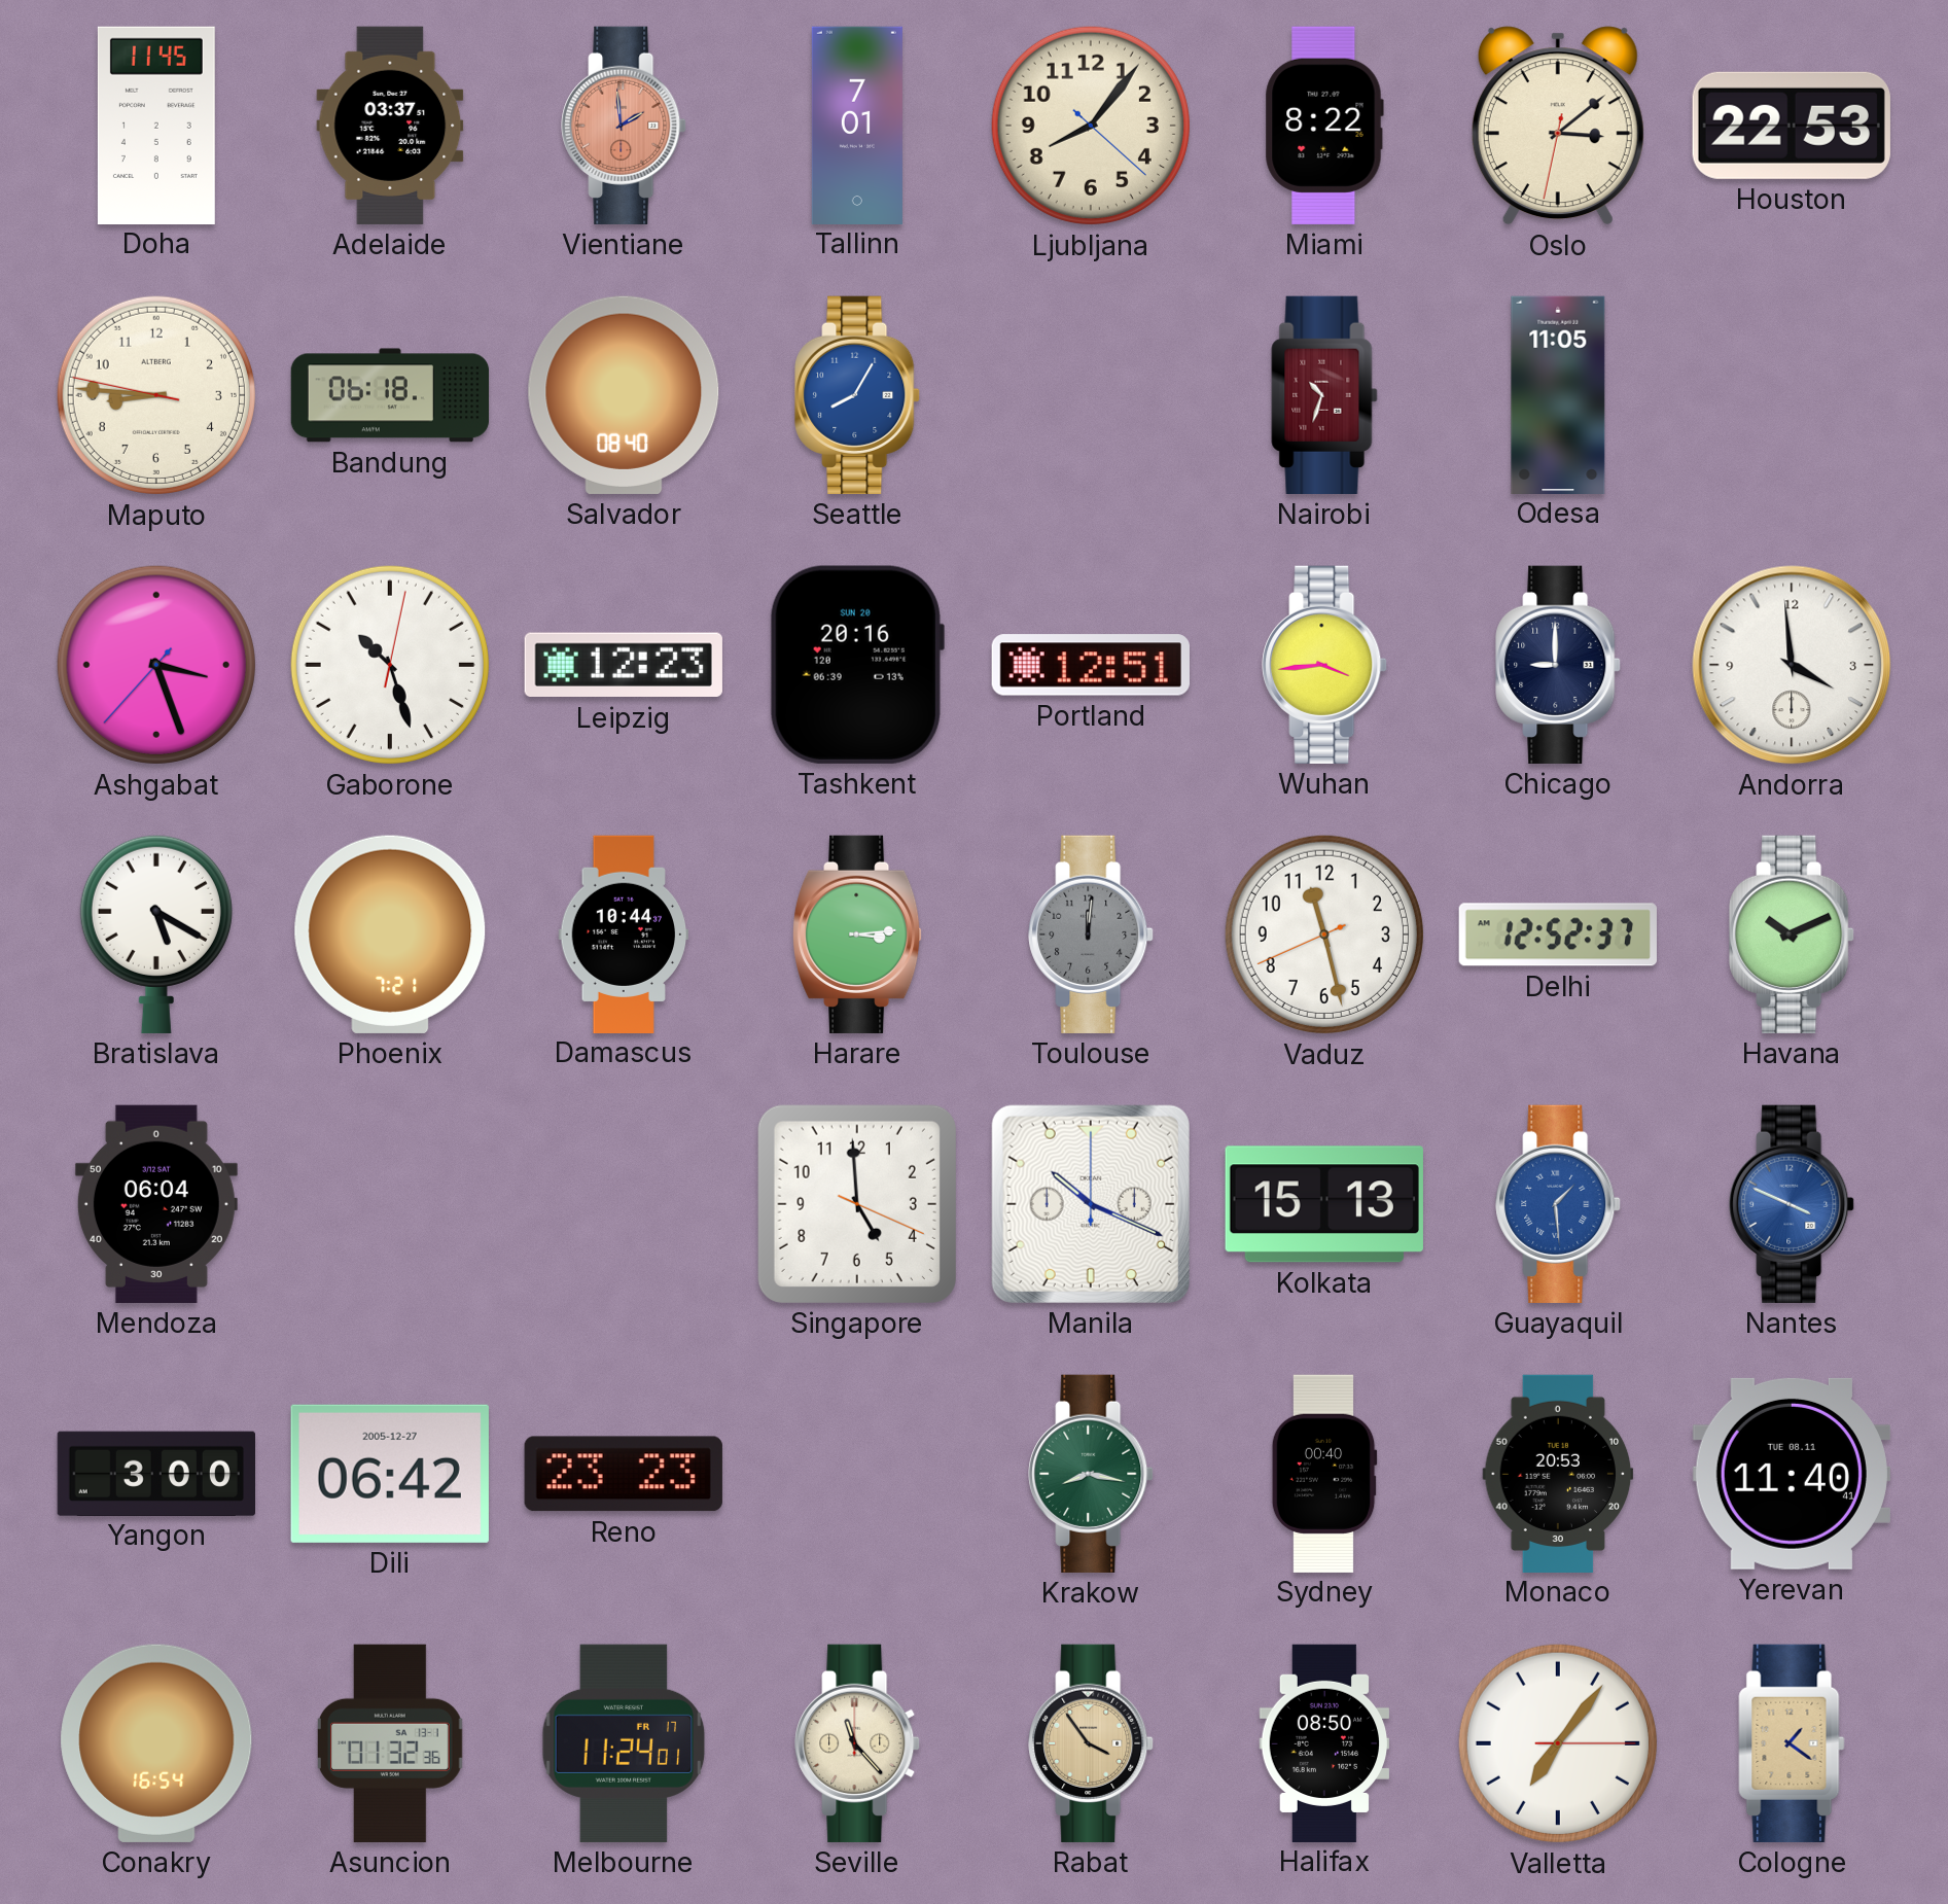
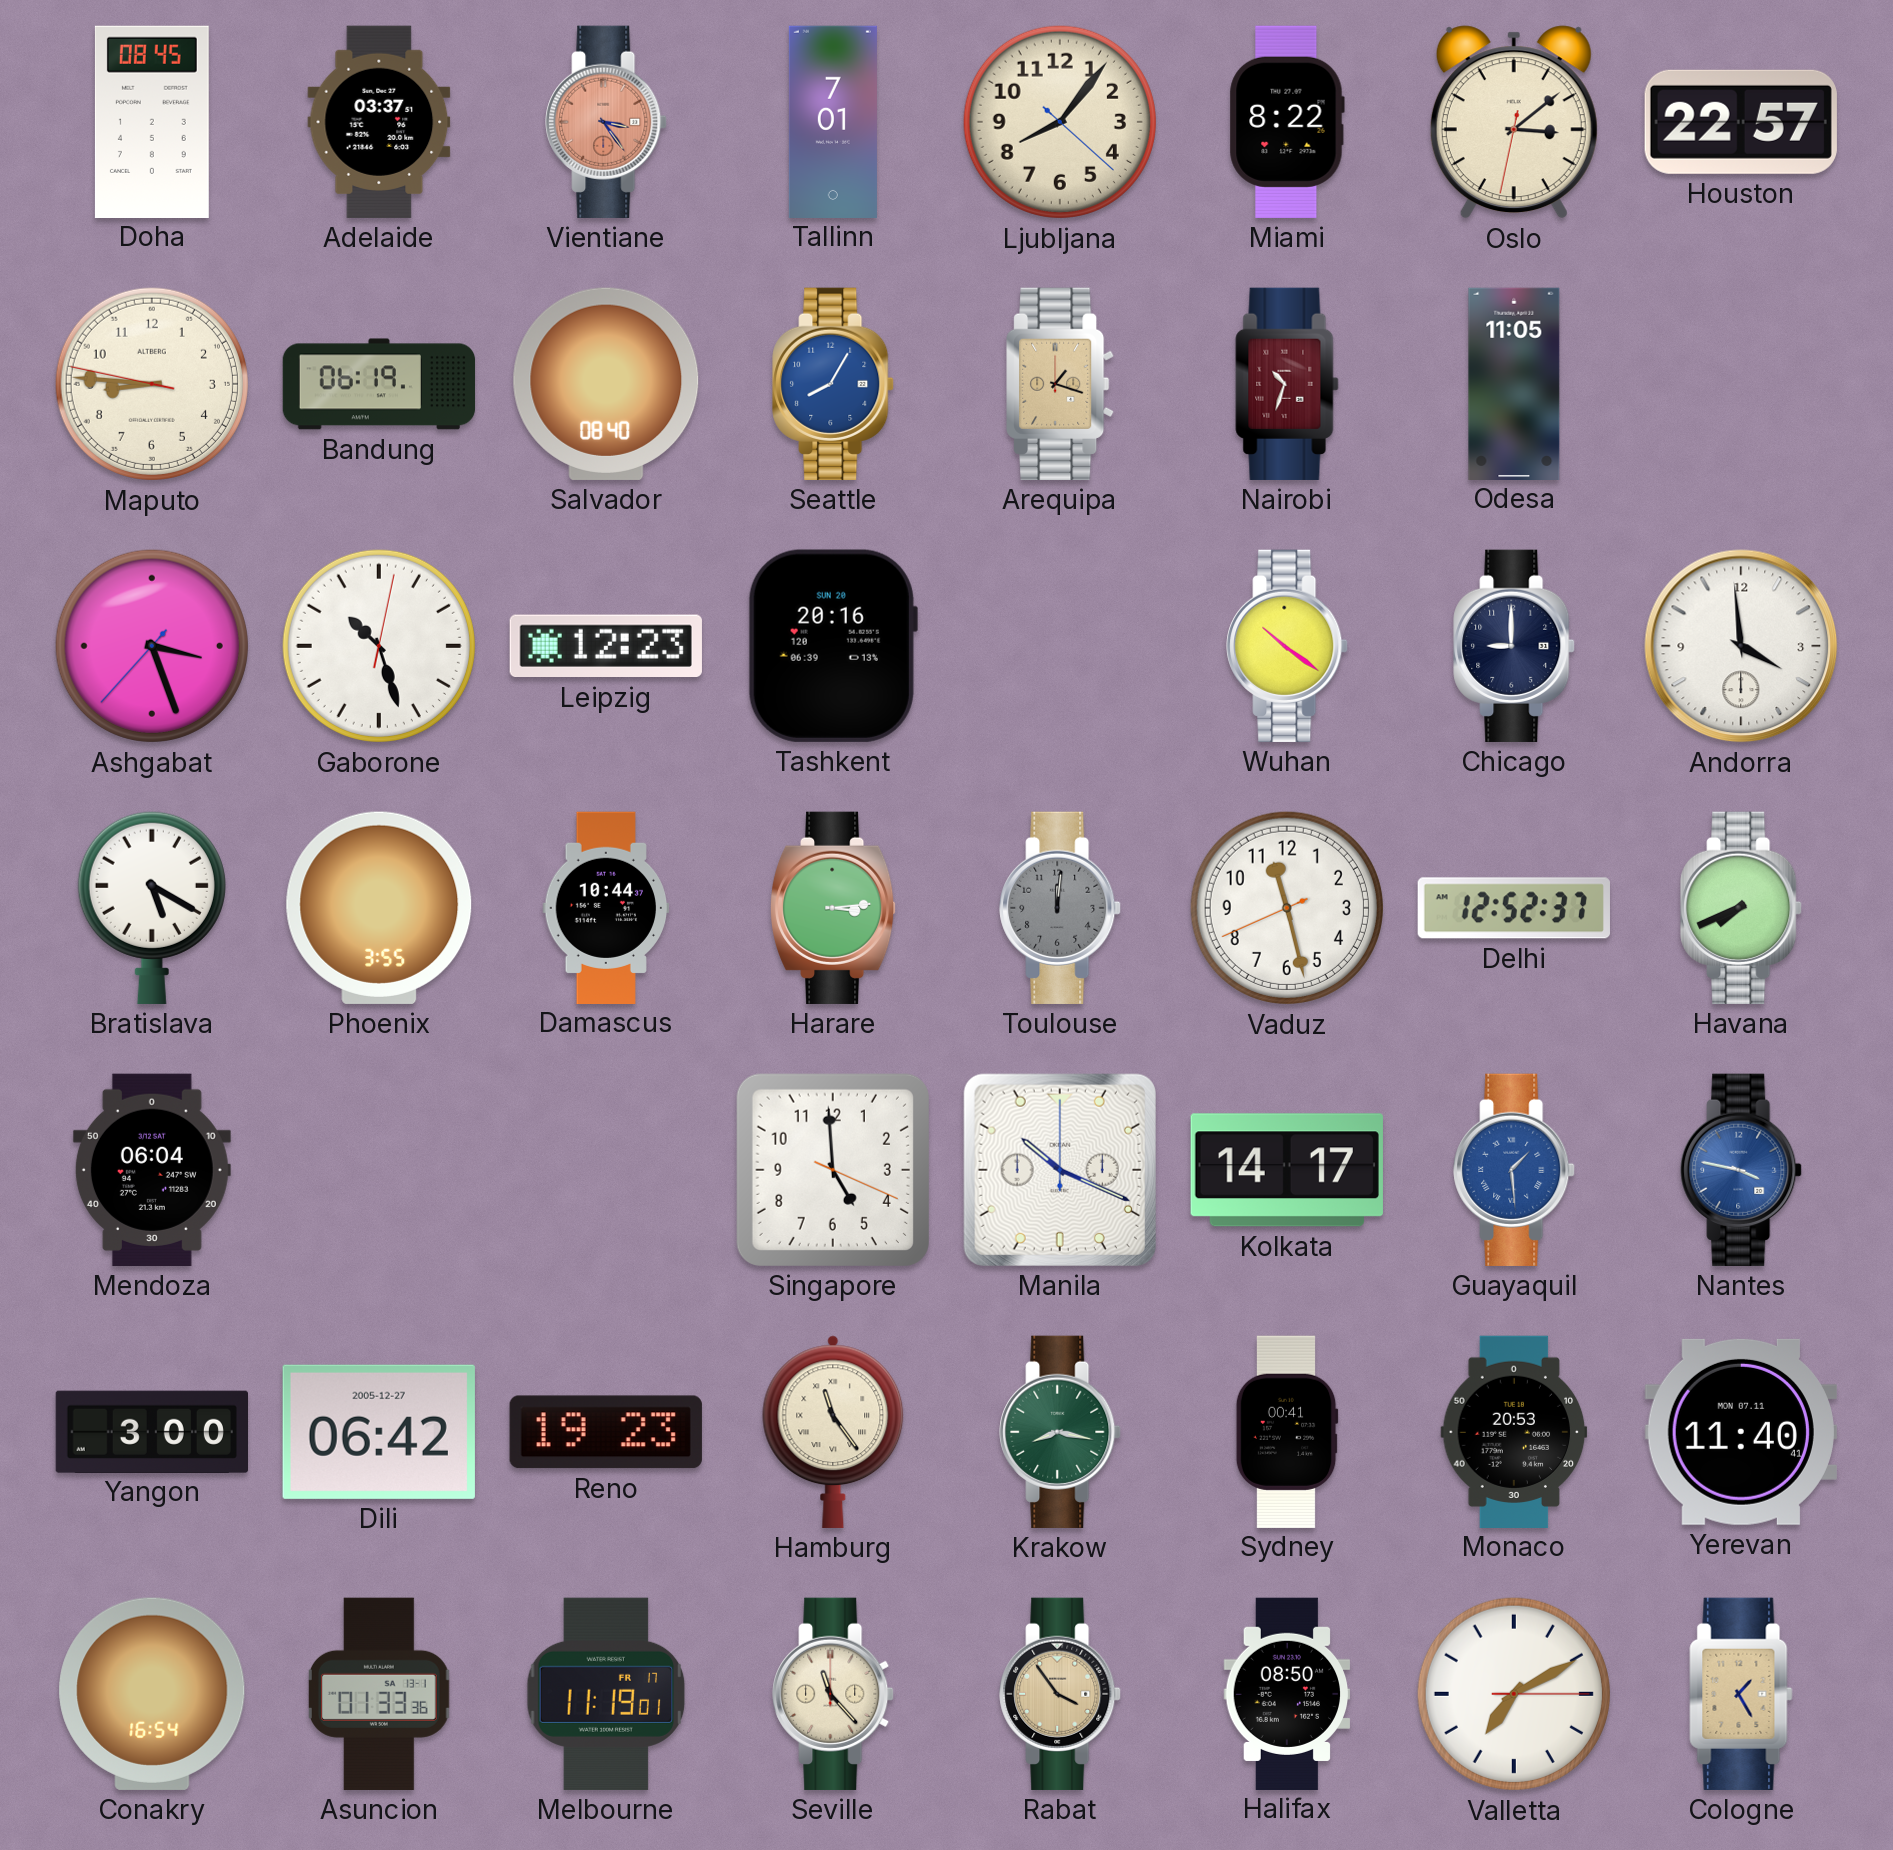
Doha: 11:45 -> 08:45
Vientiane: 1:59 -> 3:24
Houston: 22:53 -> 22:57
Bandung: 06:18 -> 06:19
Arequipa: none -> 1:18
Portland: 12:51 -> none
Wuhan: 3:44 -> 10:21
Phoenix: 7:21 -> 3:55
Havana: 10:11 -> 7:41
Kolkata: 15:13 -> 14:17
Nantes: 3:49 -> 3:47
Reno: 23:23 -> 19:23
Hamburg: none -> 11:24
Sydney: 00:40 -> 00:41
Yerevan date: TUE 08.11 -> MON 07.11
Asuncion: 01:32 -> 01:33
Melbourne: 11:24 -> 11:19
Valletta: 7:06 -> 7:10
Cologne: 1:21 -> 1:25
